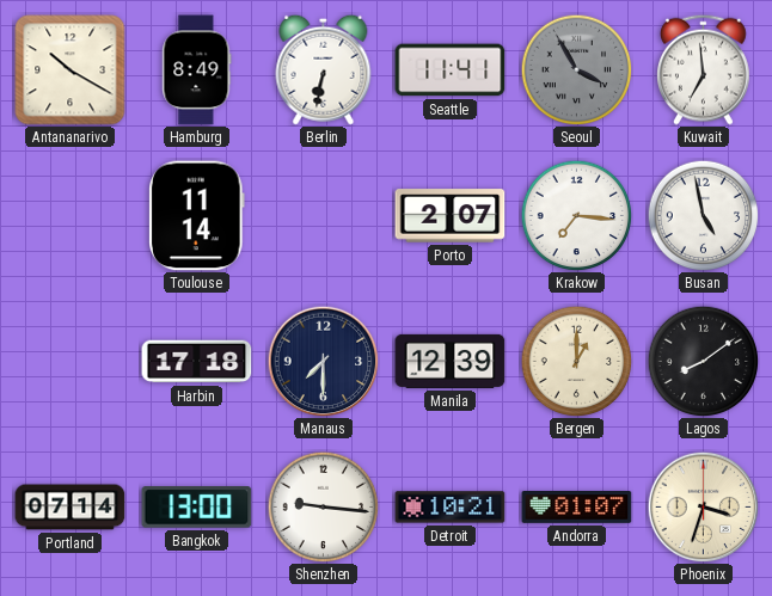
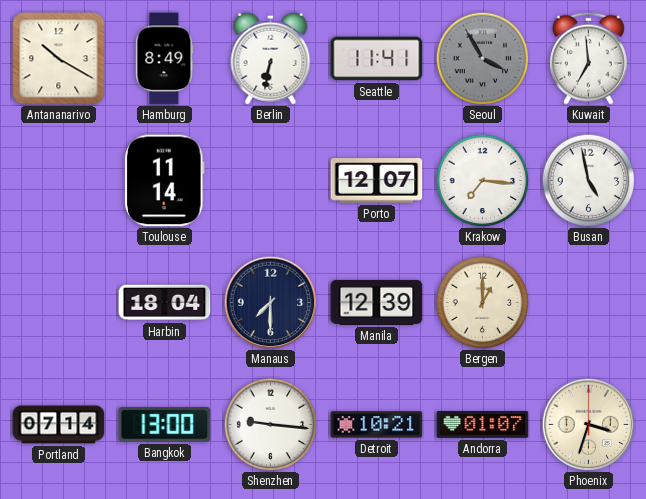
Porto: 2:07 -> 12:07
Harbin: 17:18 -> 18:04
Lagos: 8:09 -> none
